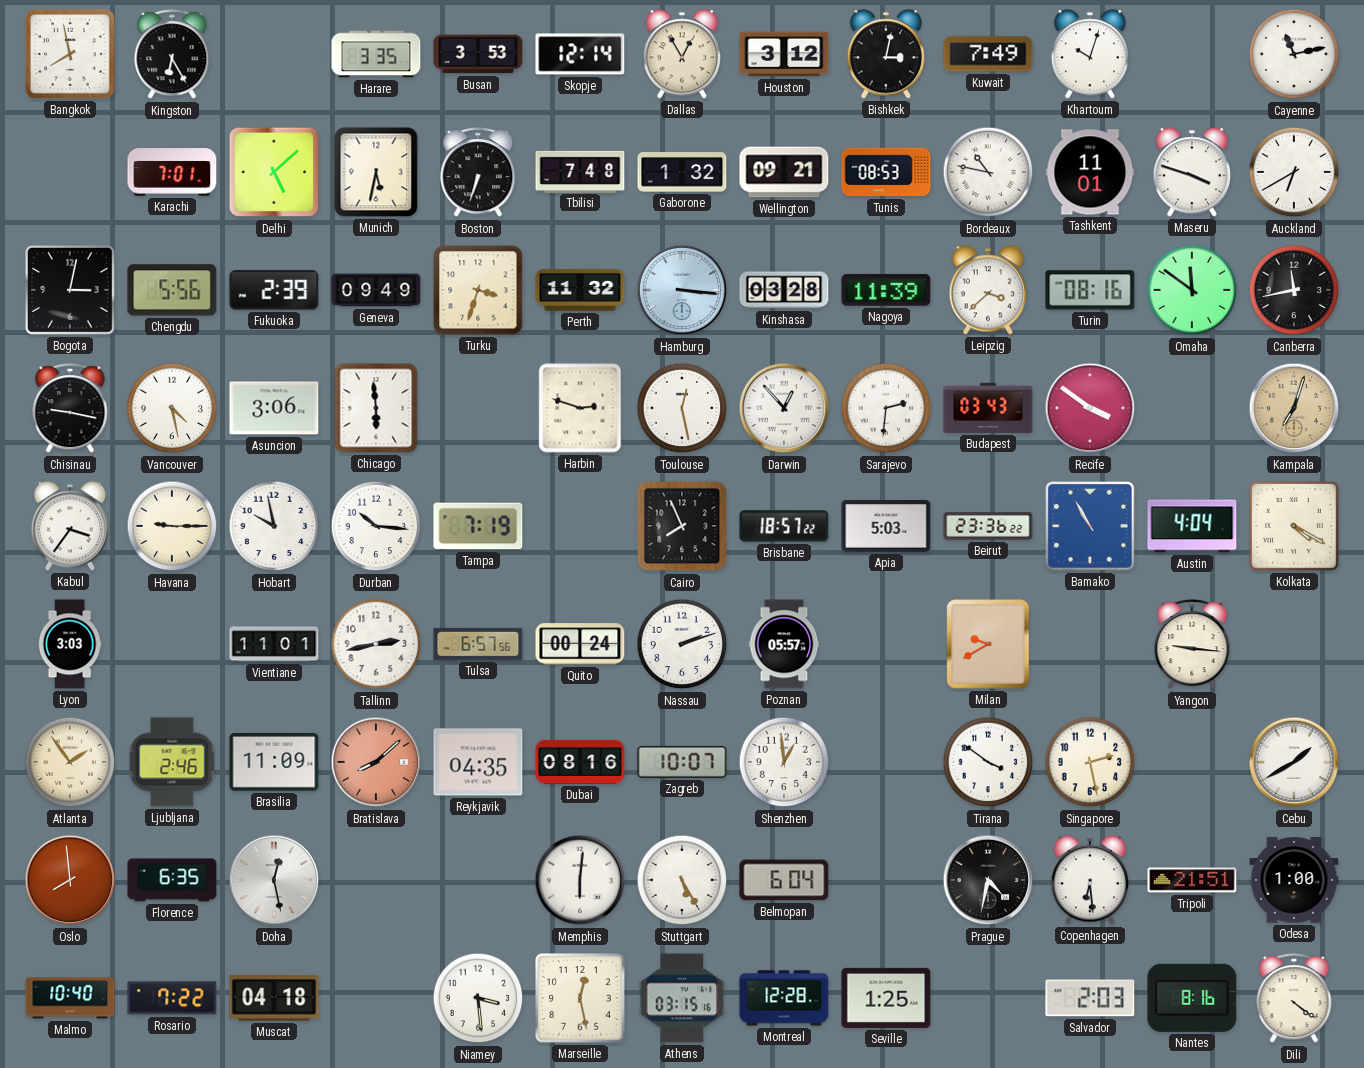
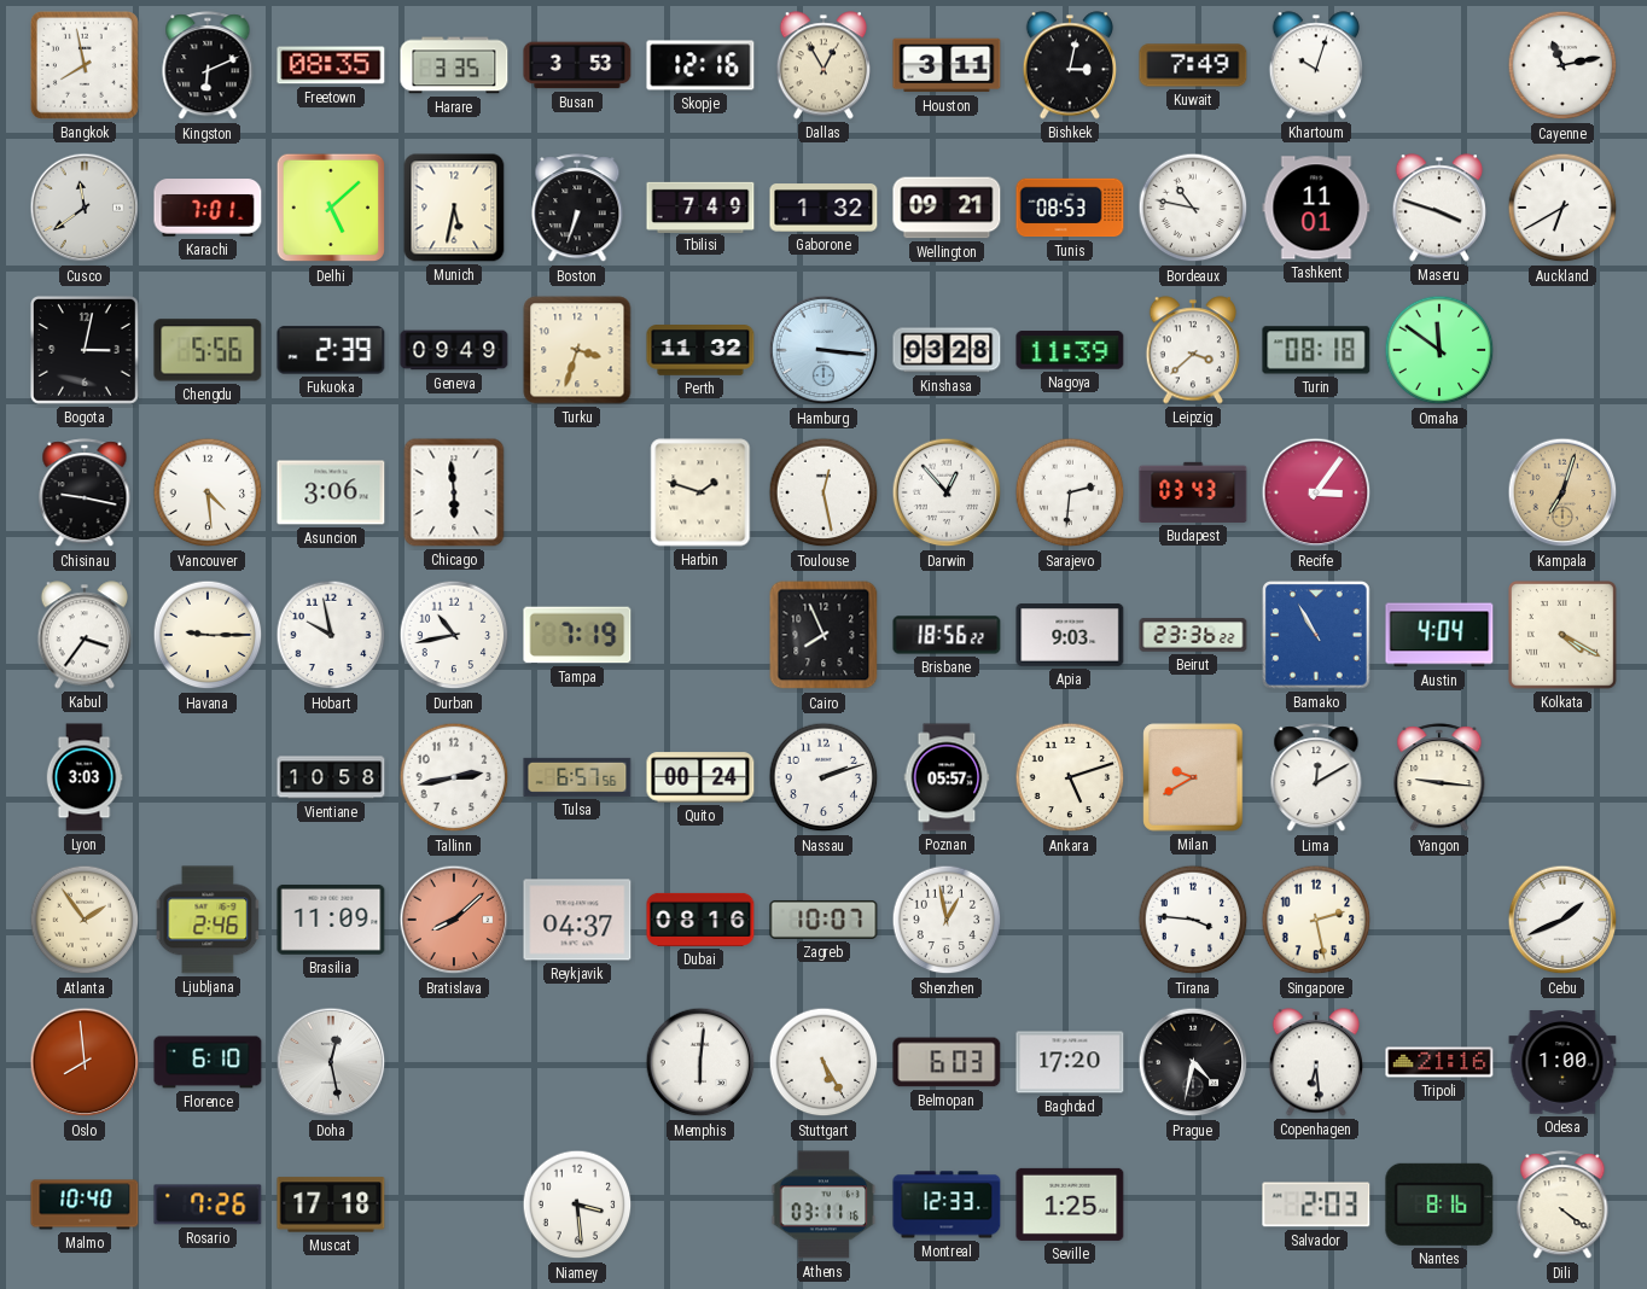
Kingston: 6:25 -> 6:11
Freetown: none -> 08:35
Skopje: 12:14 -> 12:16
Houston: 3:12 -> 3:11
Cusco: none -> 11:39
Tbilisi: 7:48 -> 7:49
Turin: 08:16 -> 08:18
Canberra: 11:43 -> none
Vancouver: 4:28 -> 4:29
Harbin: 2:48 -> 1:48
Recife: 3:51 -> 3:06
Durban: 10:16 -> 10:43
Brisbane: 18:57 -> 18:56
Apia: 5:03 -> 9:03
Vientiane: 11:01 -> 10:58
Ankara: none -> 5:12
Lima: none -> 12:10
Reykjavik: 04:35 -> 04:37
Shenzhen: 12:59 -> 12:58
Tirana: 3:51 -> 3:46
Cebu: 1:40 -> 1:41
Florence: 6:35 -> 6:10
Belmopan: 6:04 -> 6:03
Baghdad: none -> 17:20
Tripoli: 21:51 -> 21:16
Rosario: 7:22 -> 7:26
Muscat: 04:18 -> 17:18
Marseille: 12:28 -> none
Athens: 03:15 -> 03:11
Montreal: 12:28 -> 12:33
